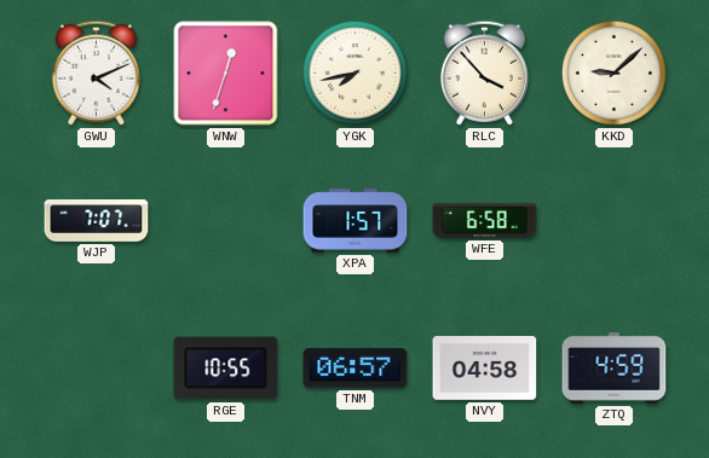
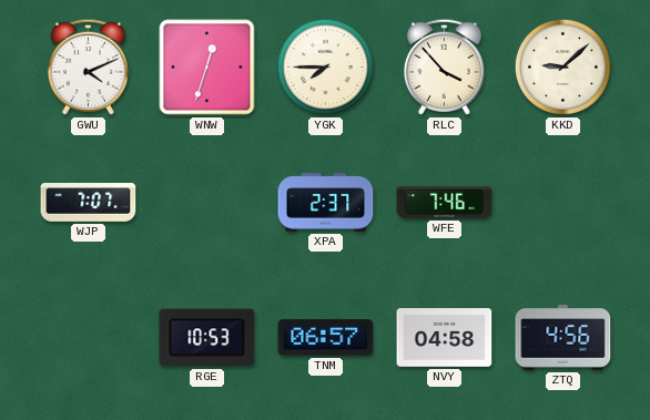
YGK: 7:43 -> 7:45
XPA: 1:57 -> 2:37
WFE: 6:58 -> 7:46
RGE: 10:55 -> 10:53
ZTQ: 4:59 -> 4:56
